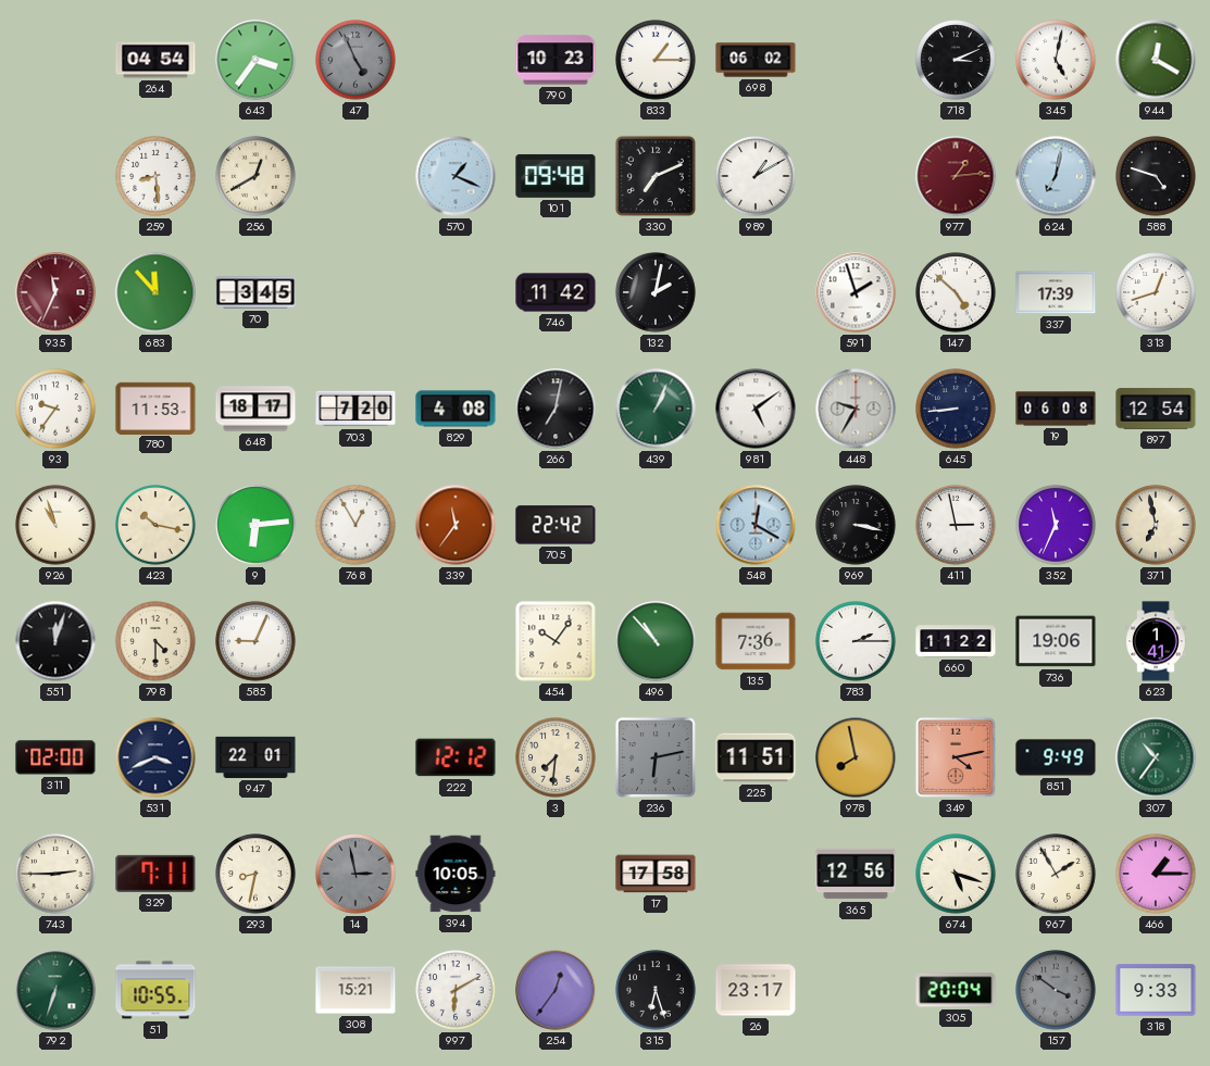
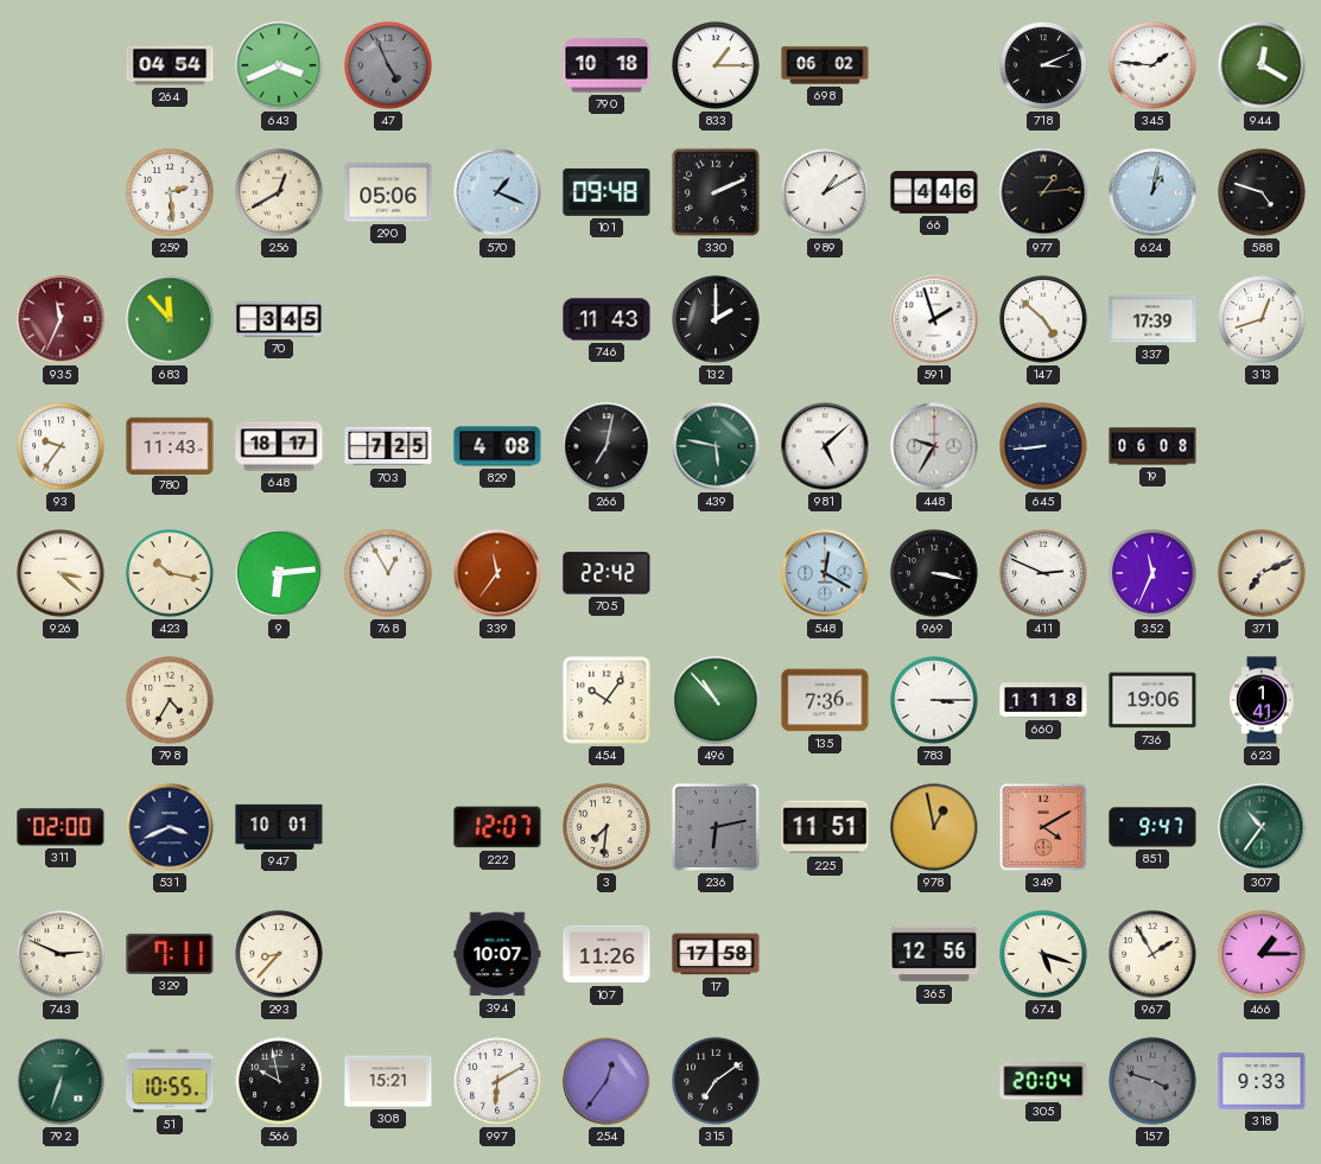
643: 3:36 -> 3:41
790: 10:23 -> 10:18
345: 5:02 -> 1:46
259: 8:29 -> 2:29
290: none -> 05:06
330: 7:11 -> 2:11
66: none -> 4:46
977 dial: burgundy -> black
624: 7:02 -> 1:02
746: 11:42 -> 11:43
132: 2:02 -> 2:00
780: 11:53 -> 11:43
703: 7:20 -> 7:25
439: 1:04 -> 5:47
981: 5:09 -> 5:08
897: 12:54 -> none
926: 10:57 -> 3:22
411: 2:58 -> 2:49
371: 6:58 -> 7:11
551: 12:03 -> none
798: 4:30 -> 4:35
585: 9:04 -> none
783: 2:15 -> 3:15
660: 11:22 -> 11:18
947: 22:01 -> 10:01
222: 12:12 -> 12:07
978: 7:58 -> 12:58
349: 4:13 -> 4:10
851: 9:49 -> 9:47
743: 2:45 -> 2:49
293: 8:32 -> 8:37
14: 2:58 -> none
394: 10:05 -> 10:07
107: none -> 11:26
566: none -> 9:58
315: 6:27 -> 7:09
26: 23:17 -> none
157: 3:51 -> 3:48
